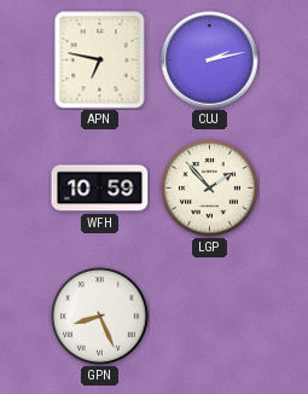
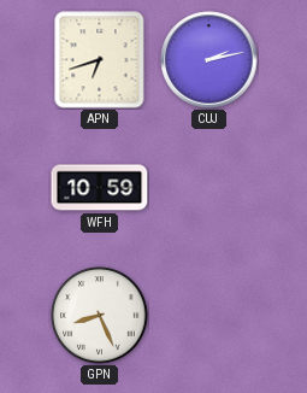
APN: 6:47 -> 6:42
LGP: 1:53 -> none
